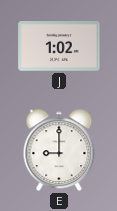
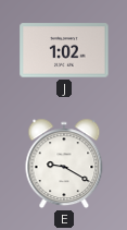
E: 9:00 -> 9:20
